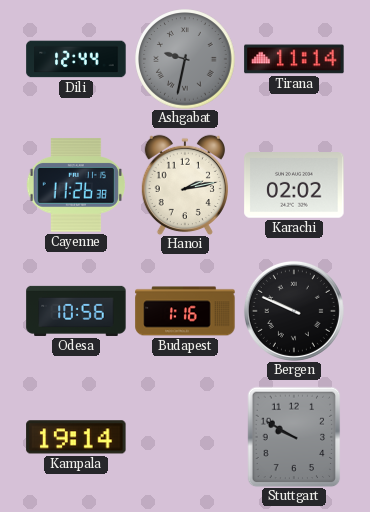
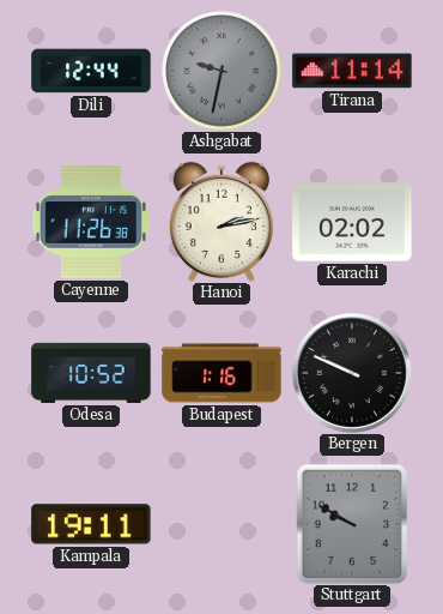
Odesa: 10:56 -> 10:52
Kampala: 19:14 -> 19:11
